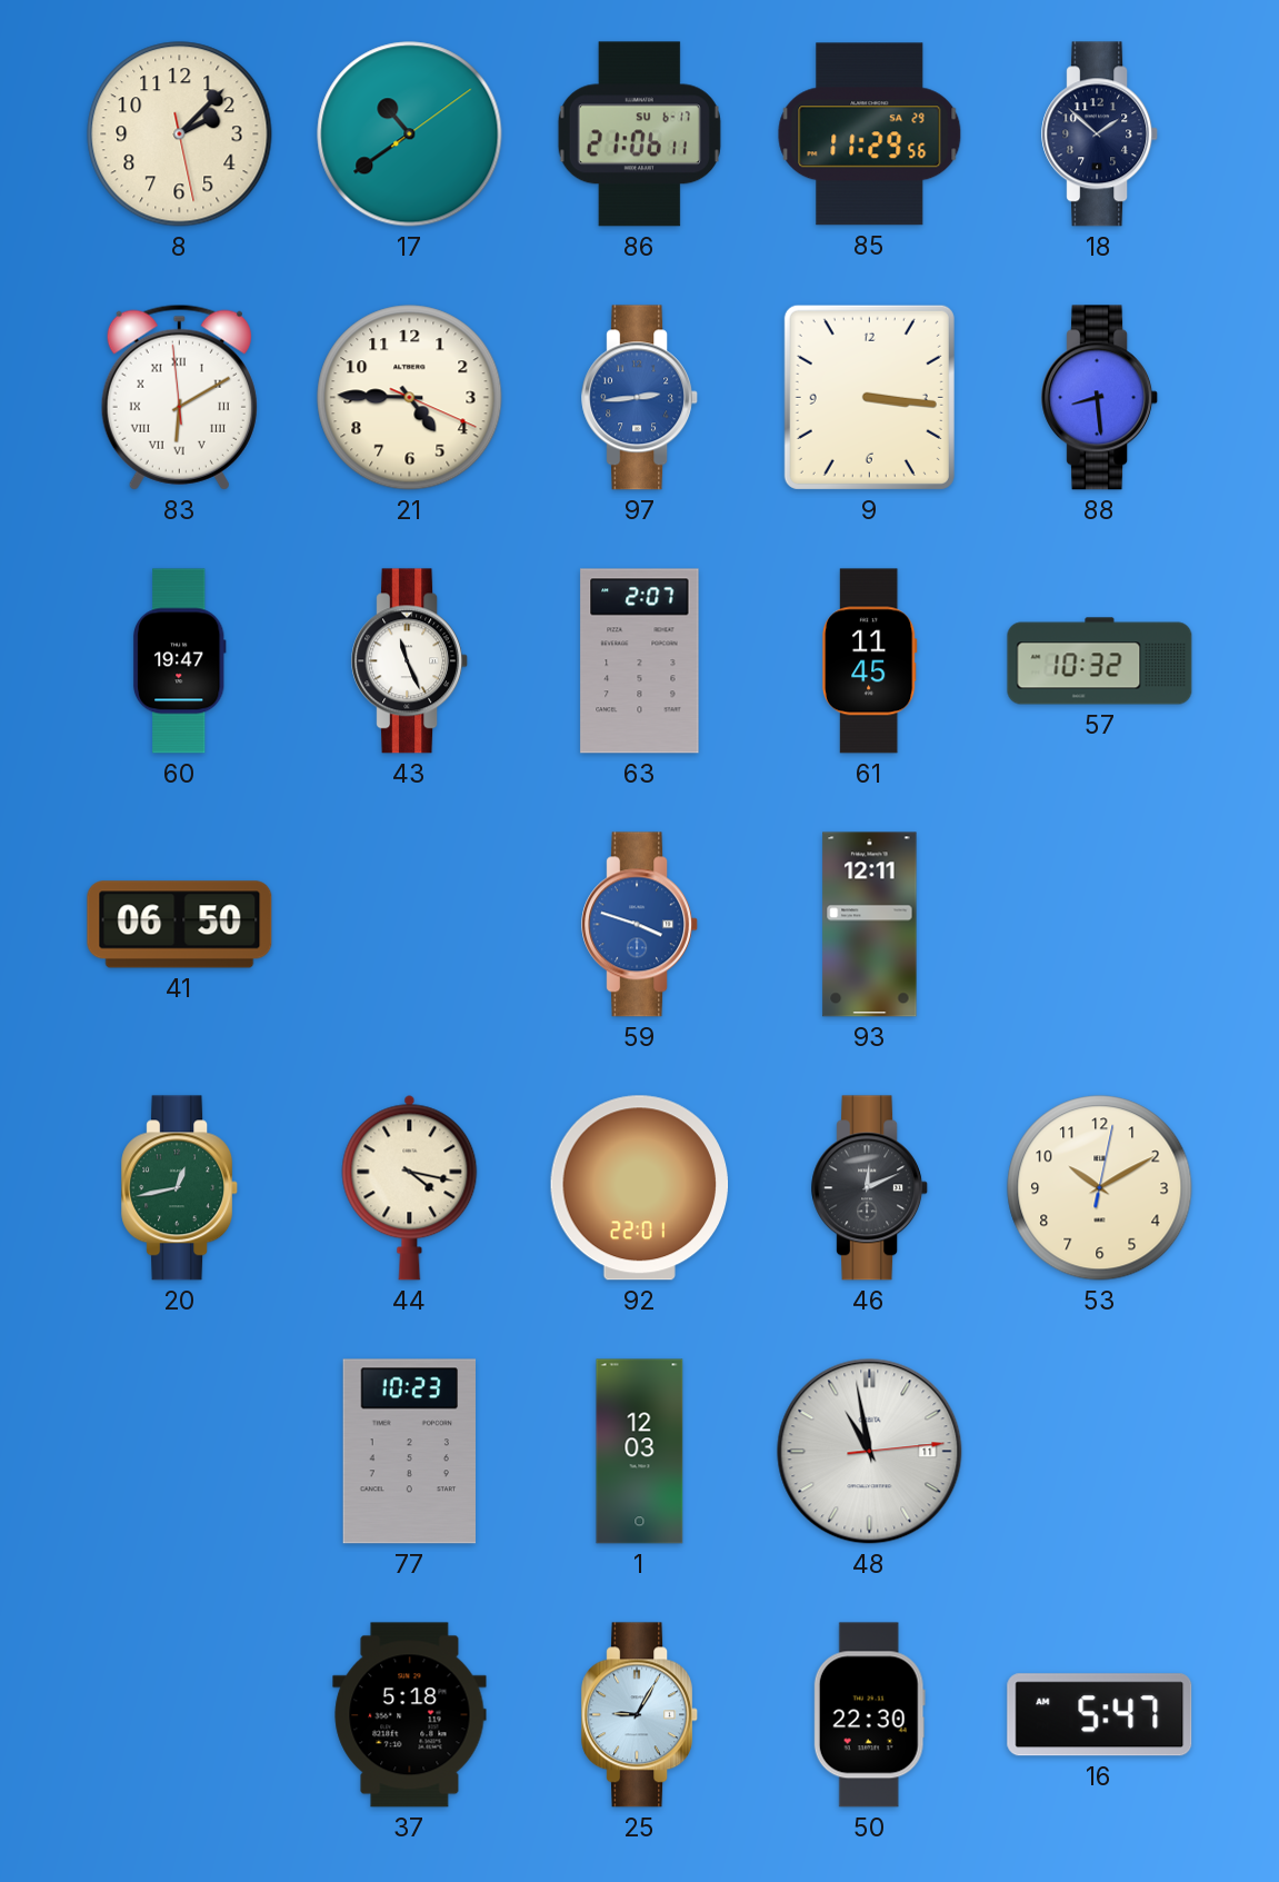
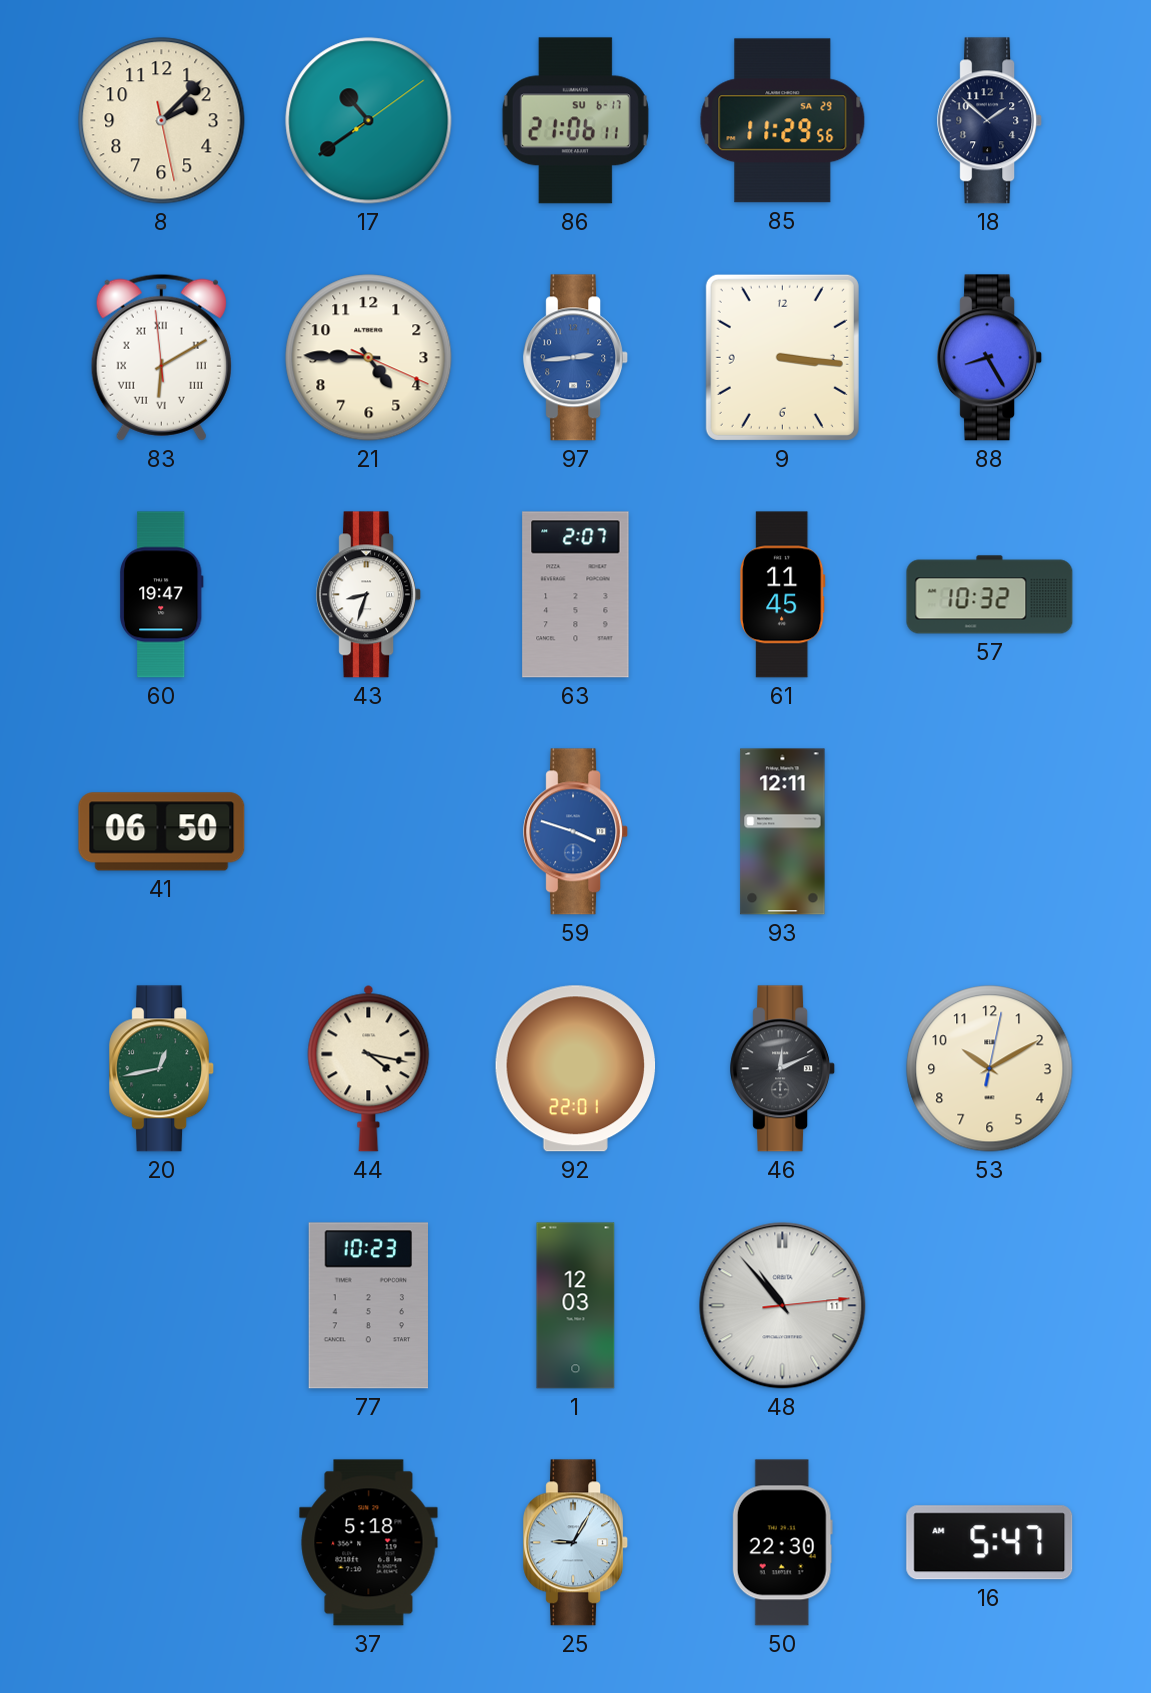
88: 8:29 -> 8:25
43: 11:26 -> 8:33
48: 10:58 -> 10:53
